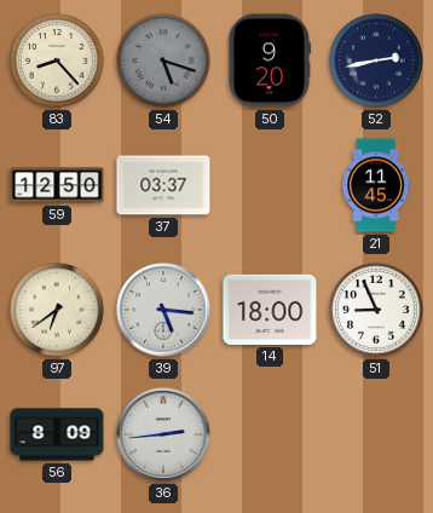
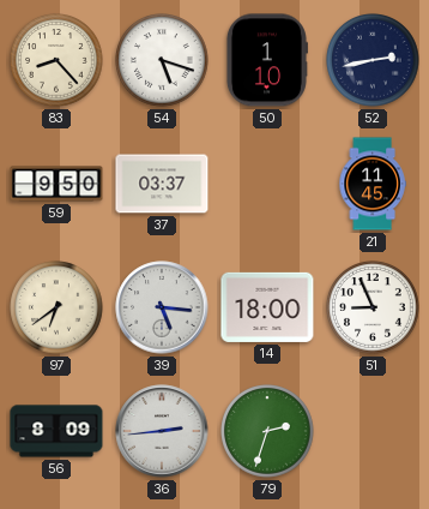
54 dial: grey -> white
50: 9:20 -> 1:10
59: 12:50 -> 9:50
79: none -> 2:33
